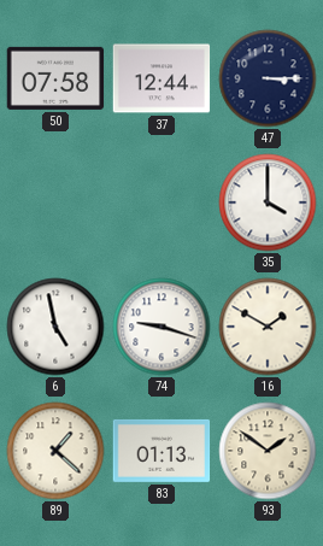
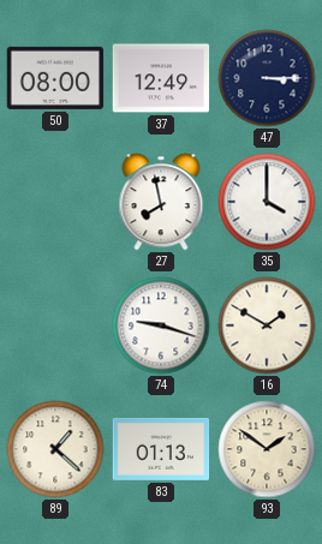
50: 07:58 -> 08:00
37: 12:44 -> 12:49
27: none -> 7:58
6: 4:58 -> none
